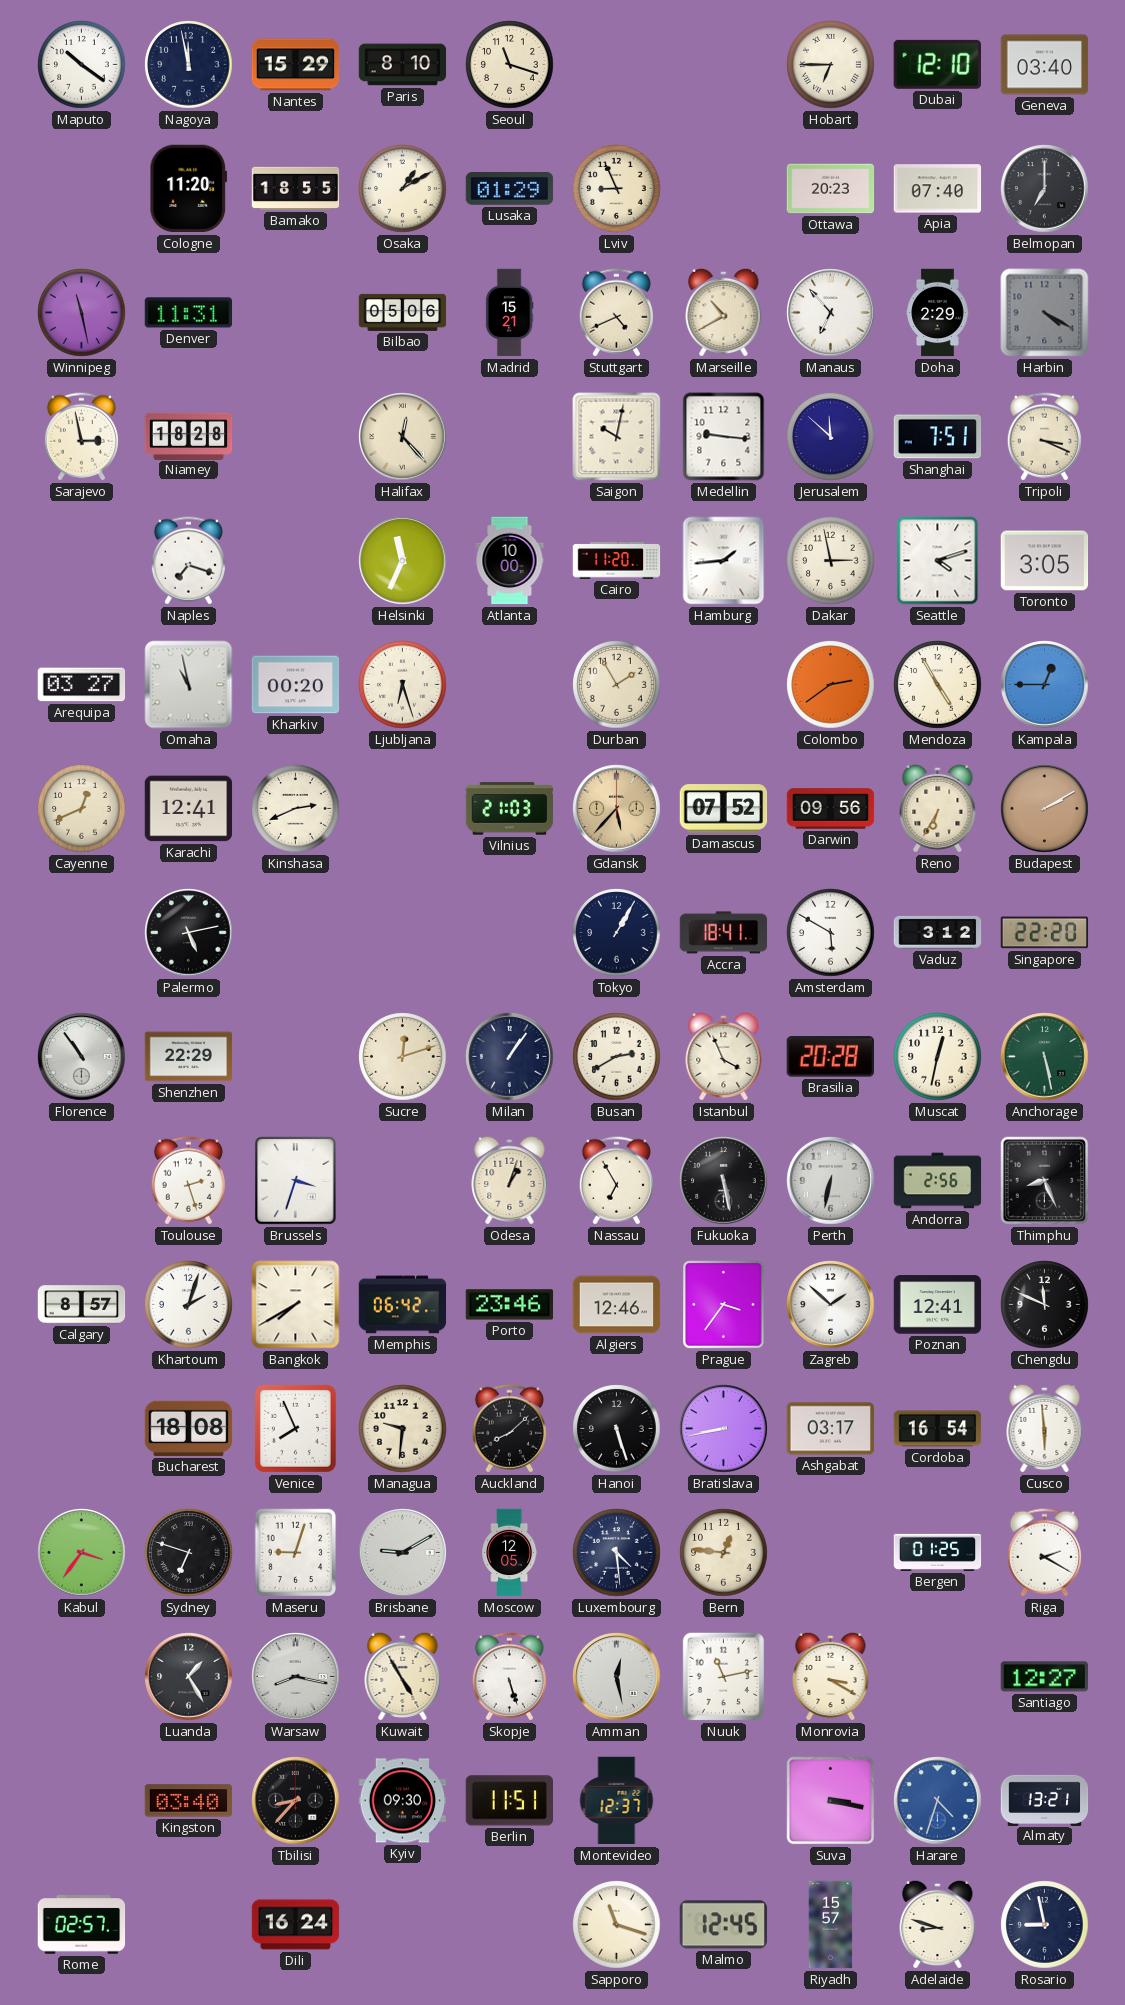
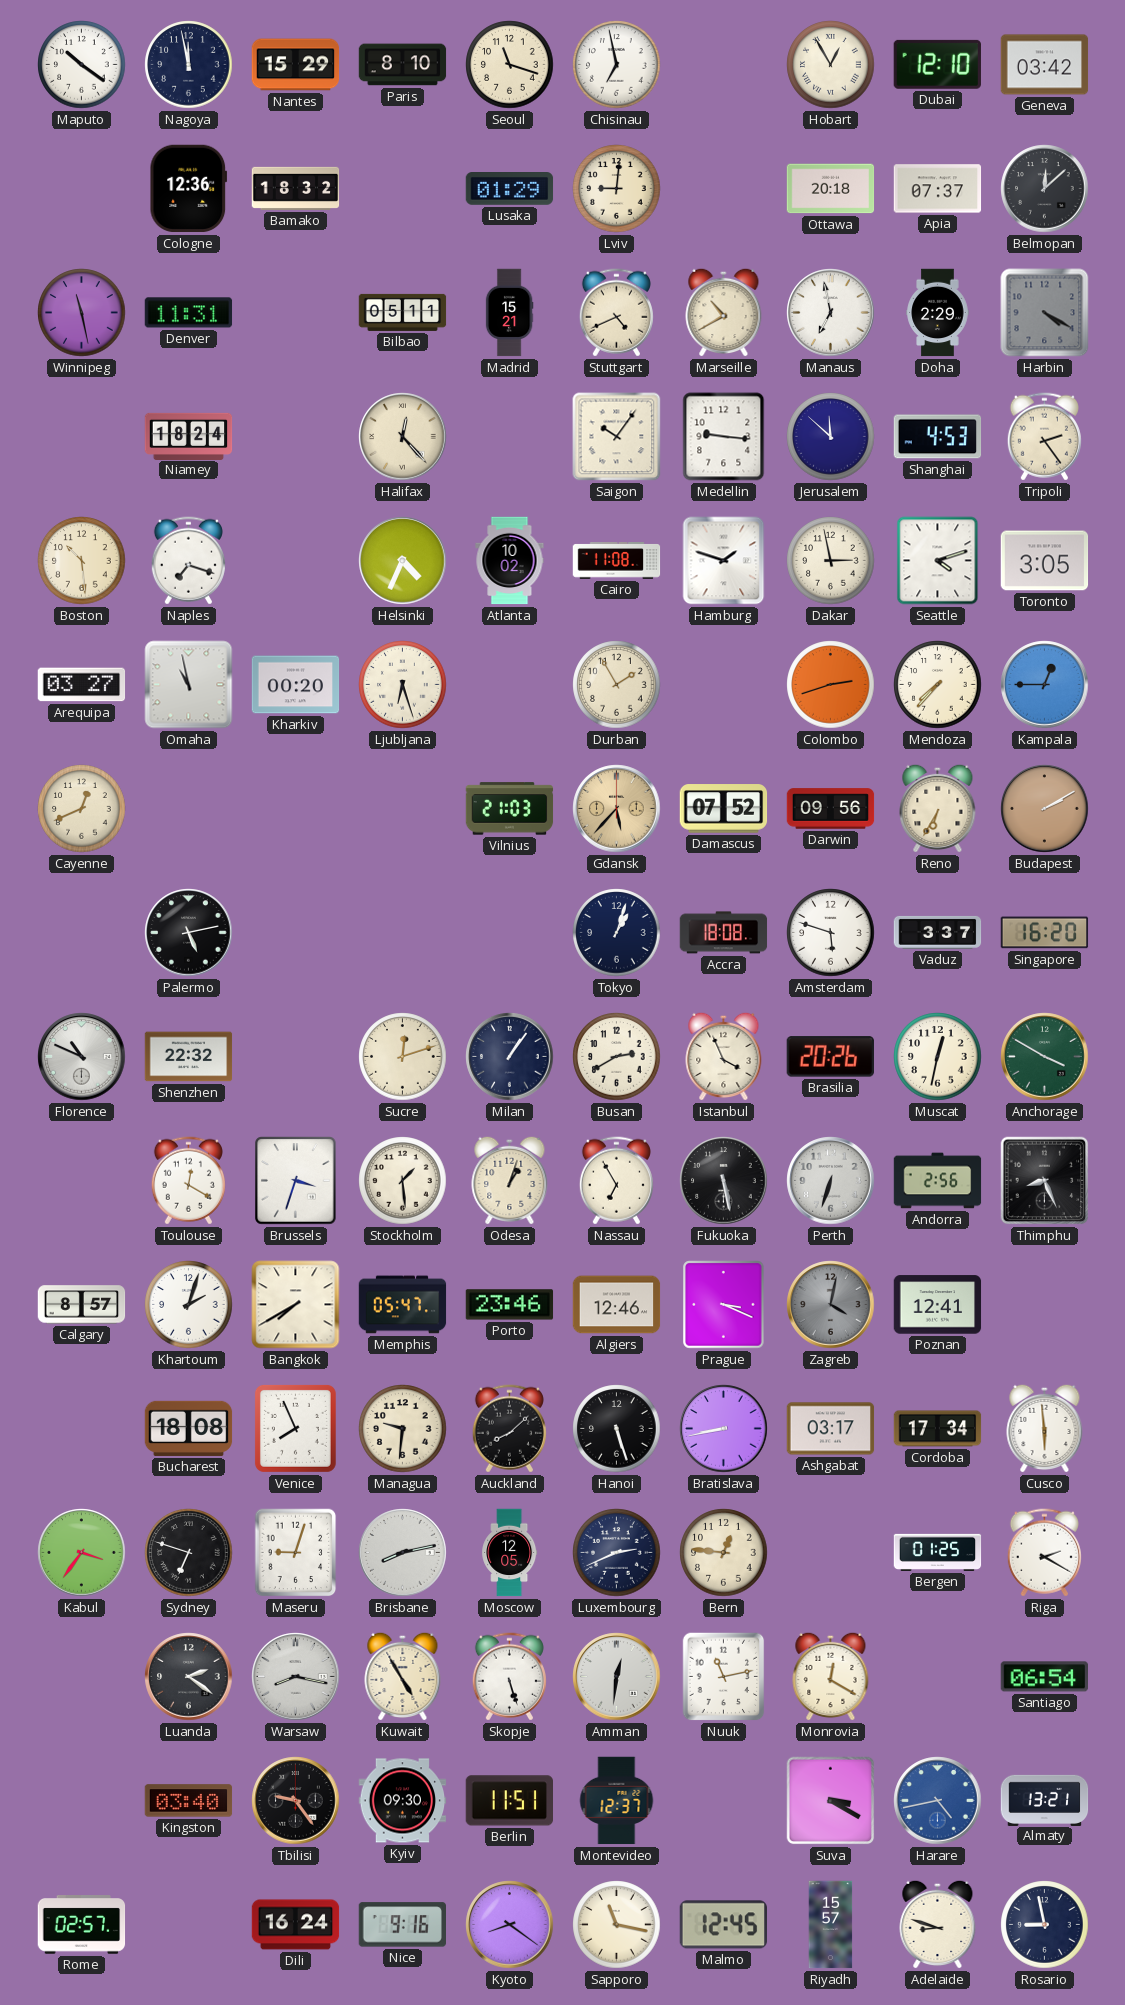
Chisinau: none -> 6:58
Hobart: 6:45 -> 12:55
Geneva: 03:40 -> 03:42
Cologne: 11:20 -> 12:36
Bamako: 18:55 -> 18:32
Osaka: 1:10 -> none
Lviv: 8:56 -> 9:01
Ottawa: 20:23 -> 20:18
Apia: 07:40 -> 07:37
Belmopan: 7:00 -> 12:08
Bilbao: 05:06 -> 05:11
Manaus: 6:53 -> 6:58
Sarajevo: 2:58 -> none
Niamey: 18:28 -> 18:24
Saigon: 10:02 -> 10:06
Shanghai: 7:51 -> 4:53
Tripoli: 3:19 -> 2:24
Boston: none -> 10:29
Helsinki: 11:34 -> 4:34
Atlanta: 10:00 -> 10:02
Cairo: 11:20 -> 11:08
Hamburg: 1:44 -> 1:48
Colombo: 2:39 -> 2:42
Mendoza: 4:55 -> 7:37
Karachi: 12:41 -> none
Kinshasa: 2:41 -> none
Tokyo: 1:05 -> 1:03
Accra: 18:41 -> 18:08
Amsterdam: 5:50 -> 5:48
Vaduz: 3:12 -> 3:37
Singapore: 22:20 -> 16:20
Florence: 10:54 -> 10:49
Shenzhen: 22:29 -> 22:32
Brasilia: 20:28 -> 20:26
Anchorage: 5:28 -> 3:50
Toulouse: 2:27 -> 12:20
Stockholm: none -> 1:29
Perth: 6:32 -> 6:33
Memphis: 06:42 -> 05:47
Prague: 3:36 -> 3:19
Zagreb: 1:52 -> 4:02
Zagreb dial: white -> grey
Chengdu: 11:49 -> none
Cordoba: 16:54 -> 17:34
Brisbane: 9:10 -> 8:13
Luxembourg: 4:29 -> 2:41
Luanda: 1:25 -> 2:21
Amman: 12:28 -> 12:31
Monrovia: 3:20 -> 12:20
Santiago: 12:27 -> 06:54
Tbilisi: 8:37 -> 9:24
Suva: 3:17 -> 3:20
Harare: 4:33 -> 4:43
Nice: none -> 9:16
Kyoto: none -> 8:21
Sapporo: 11:18 -> 11:17
